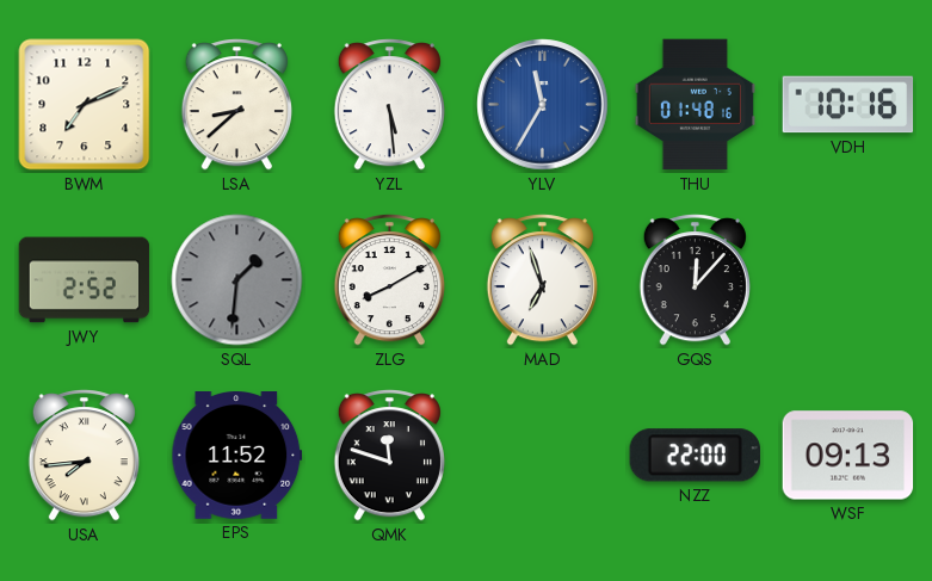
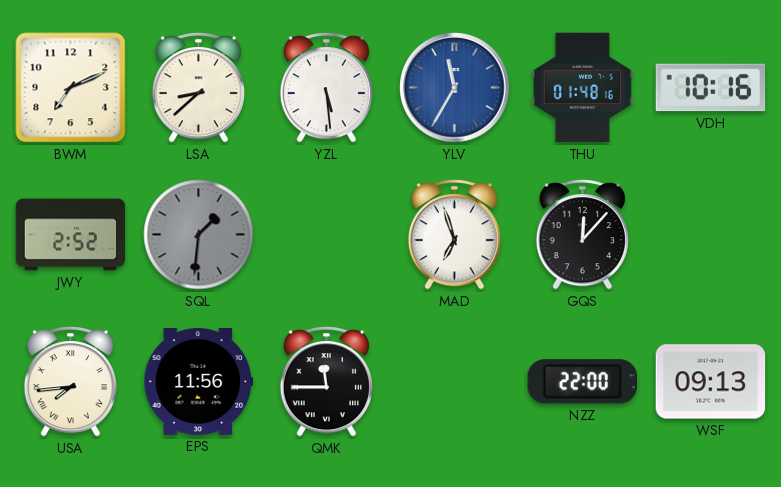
ZLG: 8:10 -> none
EPS: 11:52 -> 11:56
QMK: 11:48 -> 11:45
